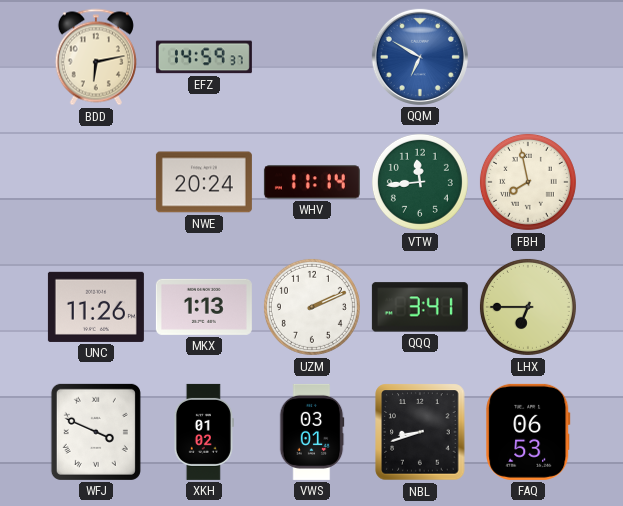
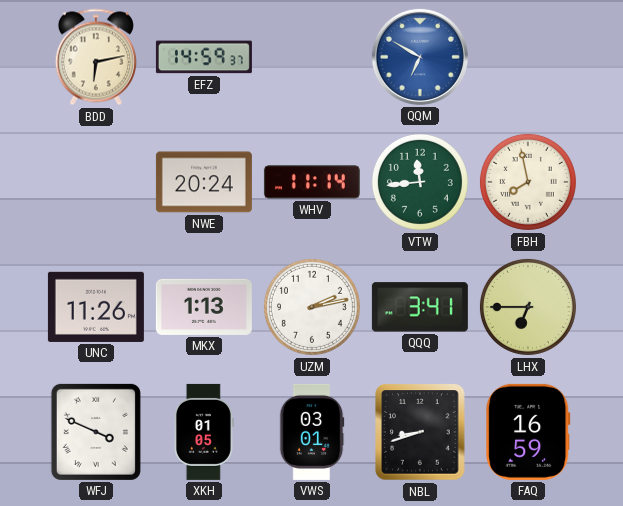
UZM: 2:11 -> 2:13
XKH: 01:02 -> 01:05
FAQ: 06:53 -> 16:59
